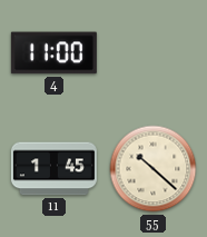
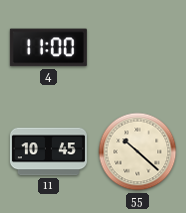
11: 1:45 -> 10:45
